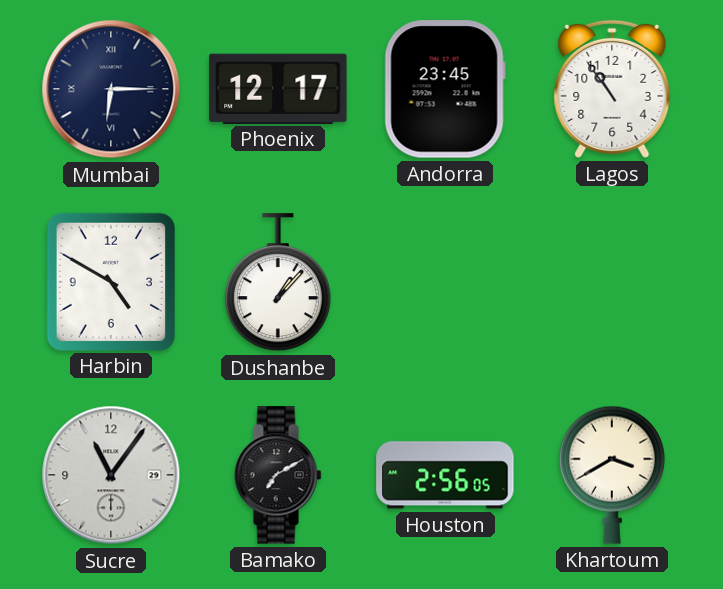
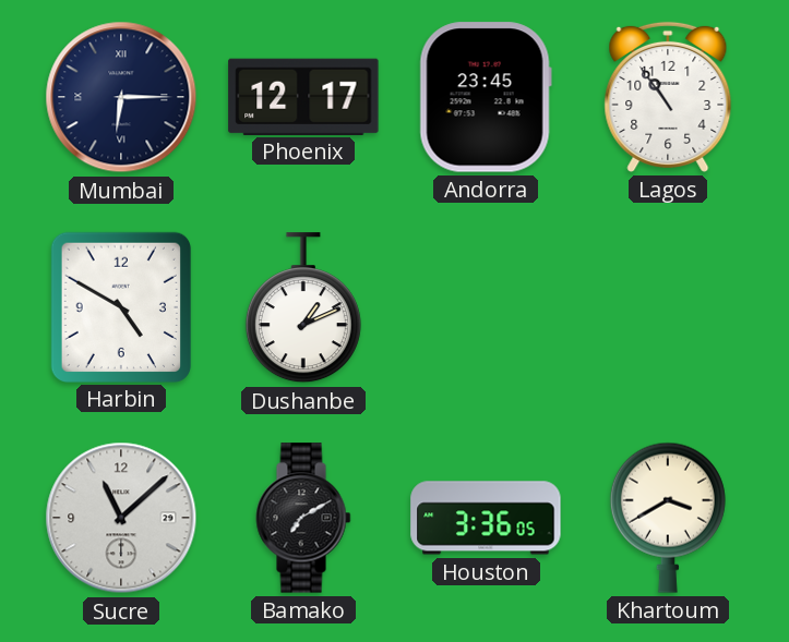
Dushanbe: 1:07 -> 1:11
Sucre: 11:06 -> 11:08
Houston: 2:56 -> 3:36
